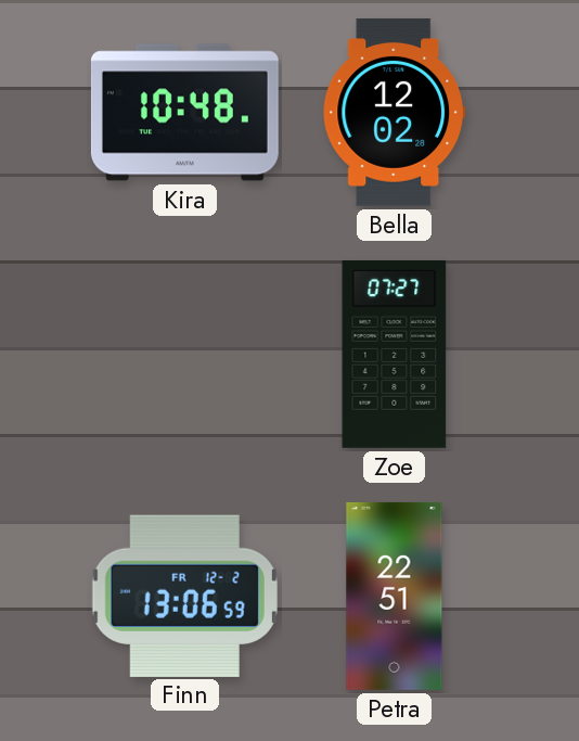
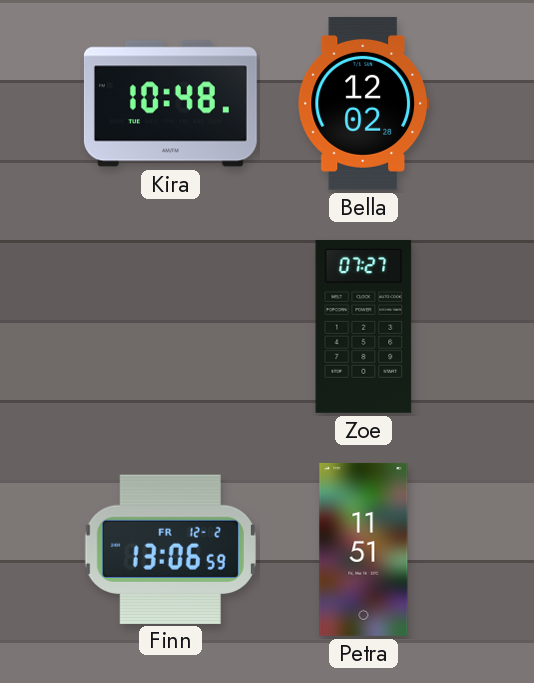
Petra: 22:51 -> 11:51
